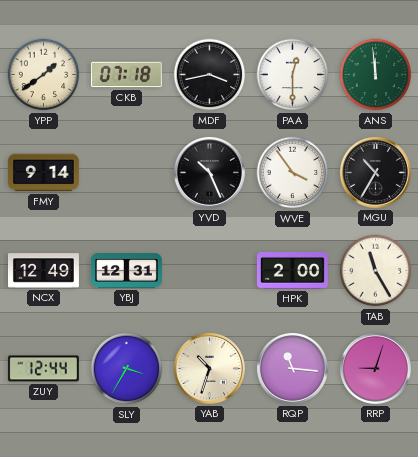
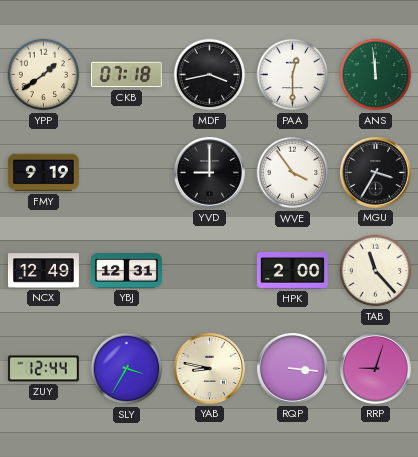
FMY: 9:14 -> 9:19
YVD: 10:26 -> 9:00
MGU: 10:35 -> 3:35
TAB: 11:25 -> 11:23
YAB: 10:33 -> 8:47
RQP: 11:16 -> 3:16
